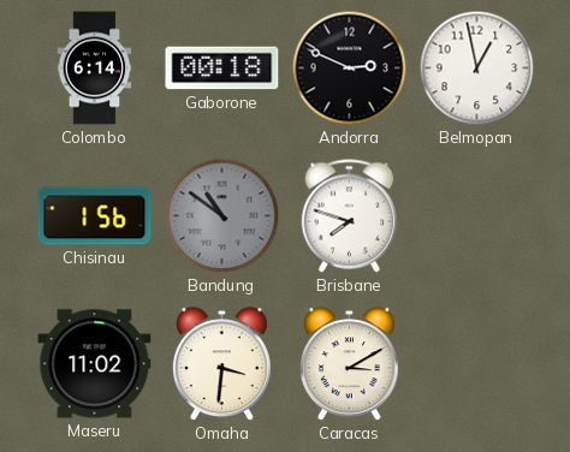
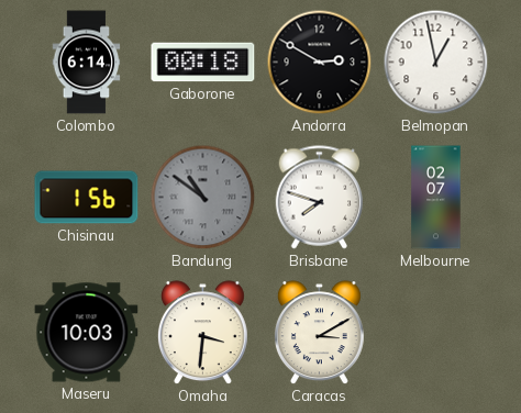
Andorra: 2:49 -> 2:50
Melbourne: none -> 02:07
Maseru: 11:02 -> 10:03
